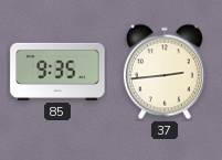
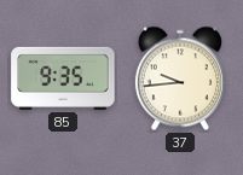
37: 2:44 -> 9:44
